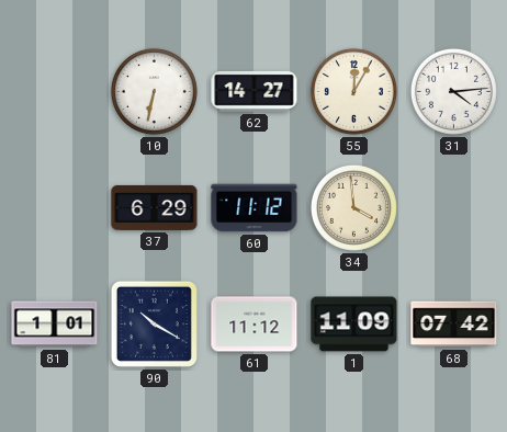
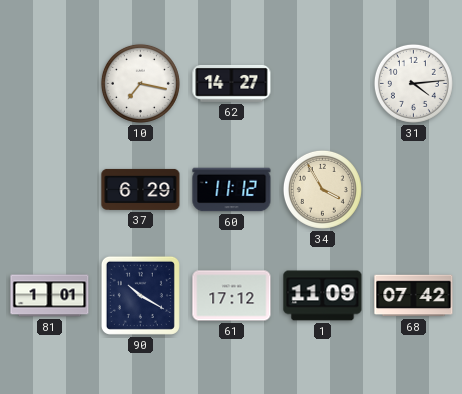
10: 6:32 -> 7:17
55: 12:05 -> none
34: 3:59 -> 3:55
61: 11:12 -> 17:12
